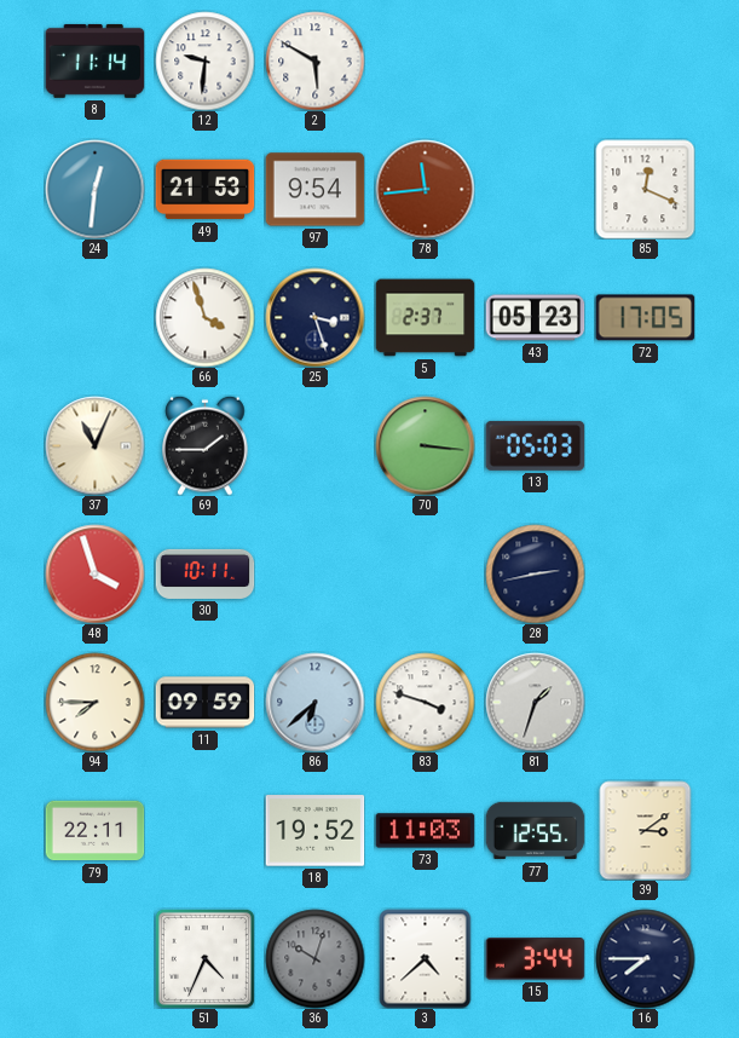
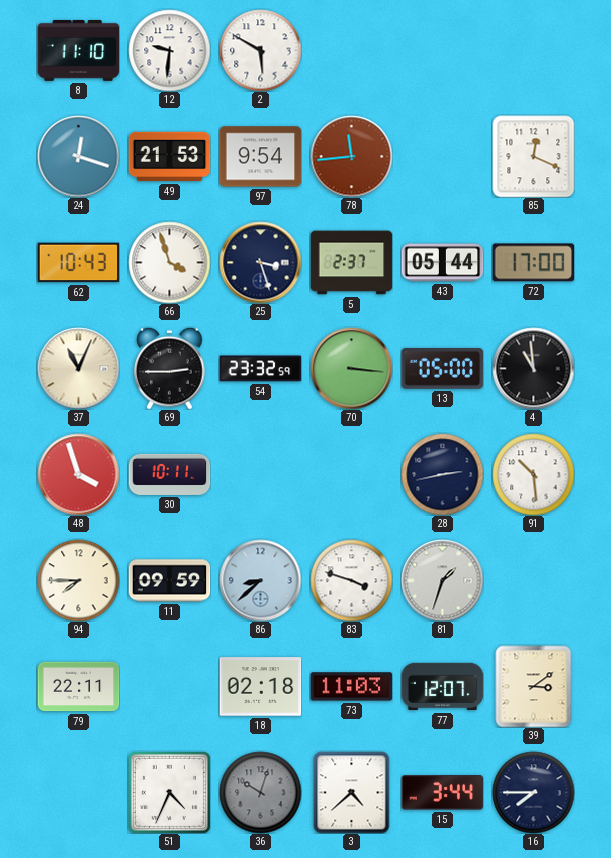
8: 11:14 -> 11:10
24: 12:31 -> 12:18
62: none -> 10:43
43: 05:23 -> 05:44
72: 17:05 -> 17:00
69: 1:45 -> 2:45
54: none -> 23:32
13: 05:03 -> 05:00
4: none -> 10:59
91: none -> 10:29
86: 6:38 -> 8:38
18: 19:52 -> 02:18
77: 12:55 -> 12:07
